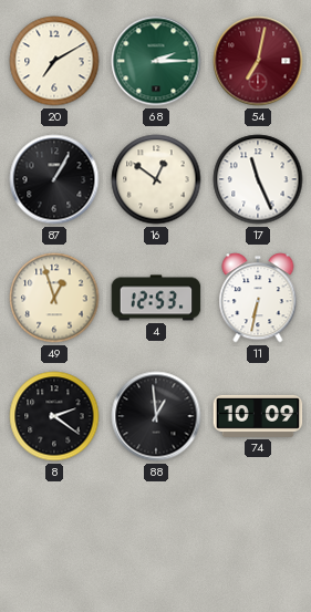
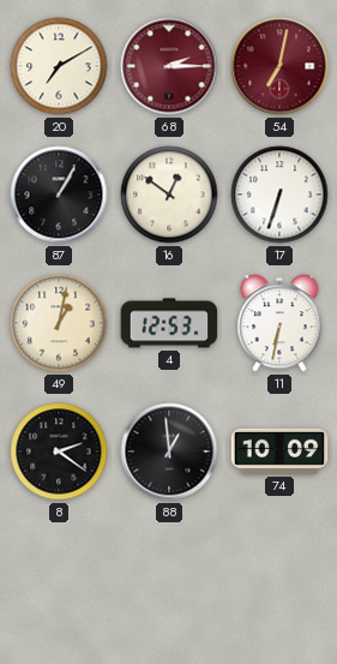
68 dial: green -> burgundy
17: 11:26 -> 6:33
49: 12:57 -> 1:02
